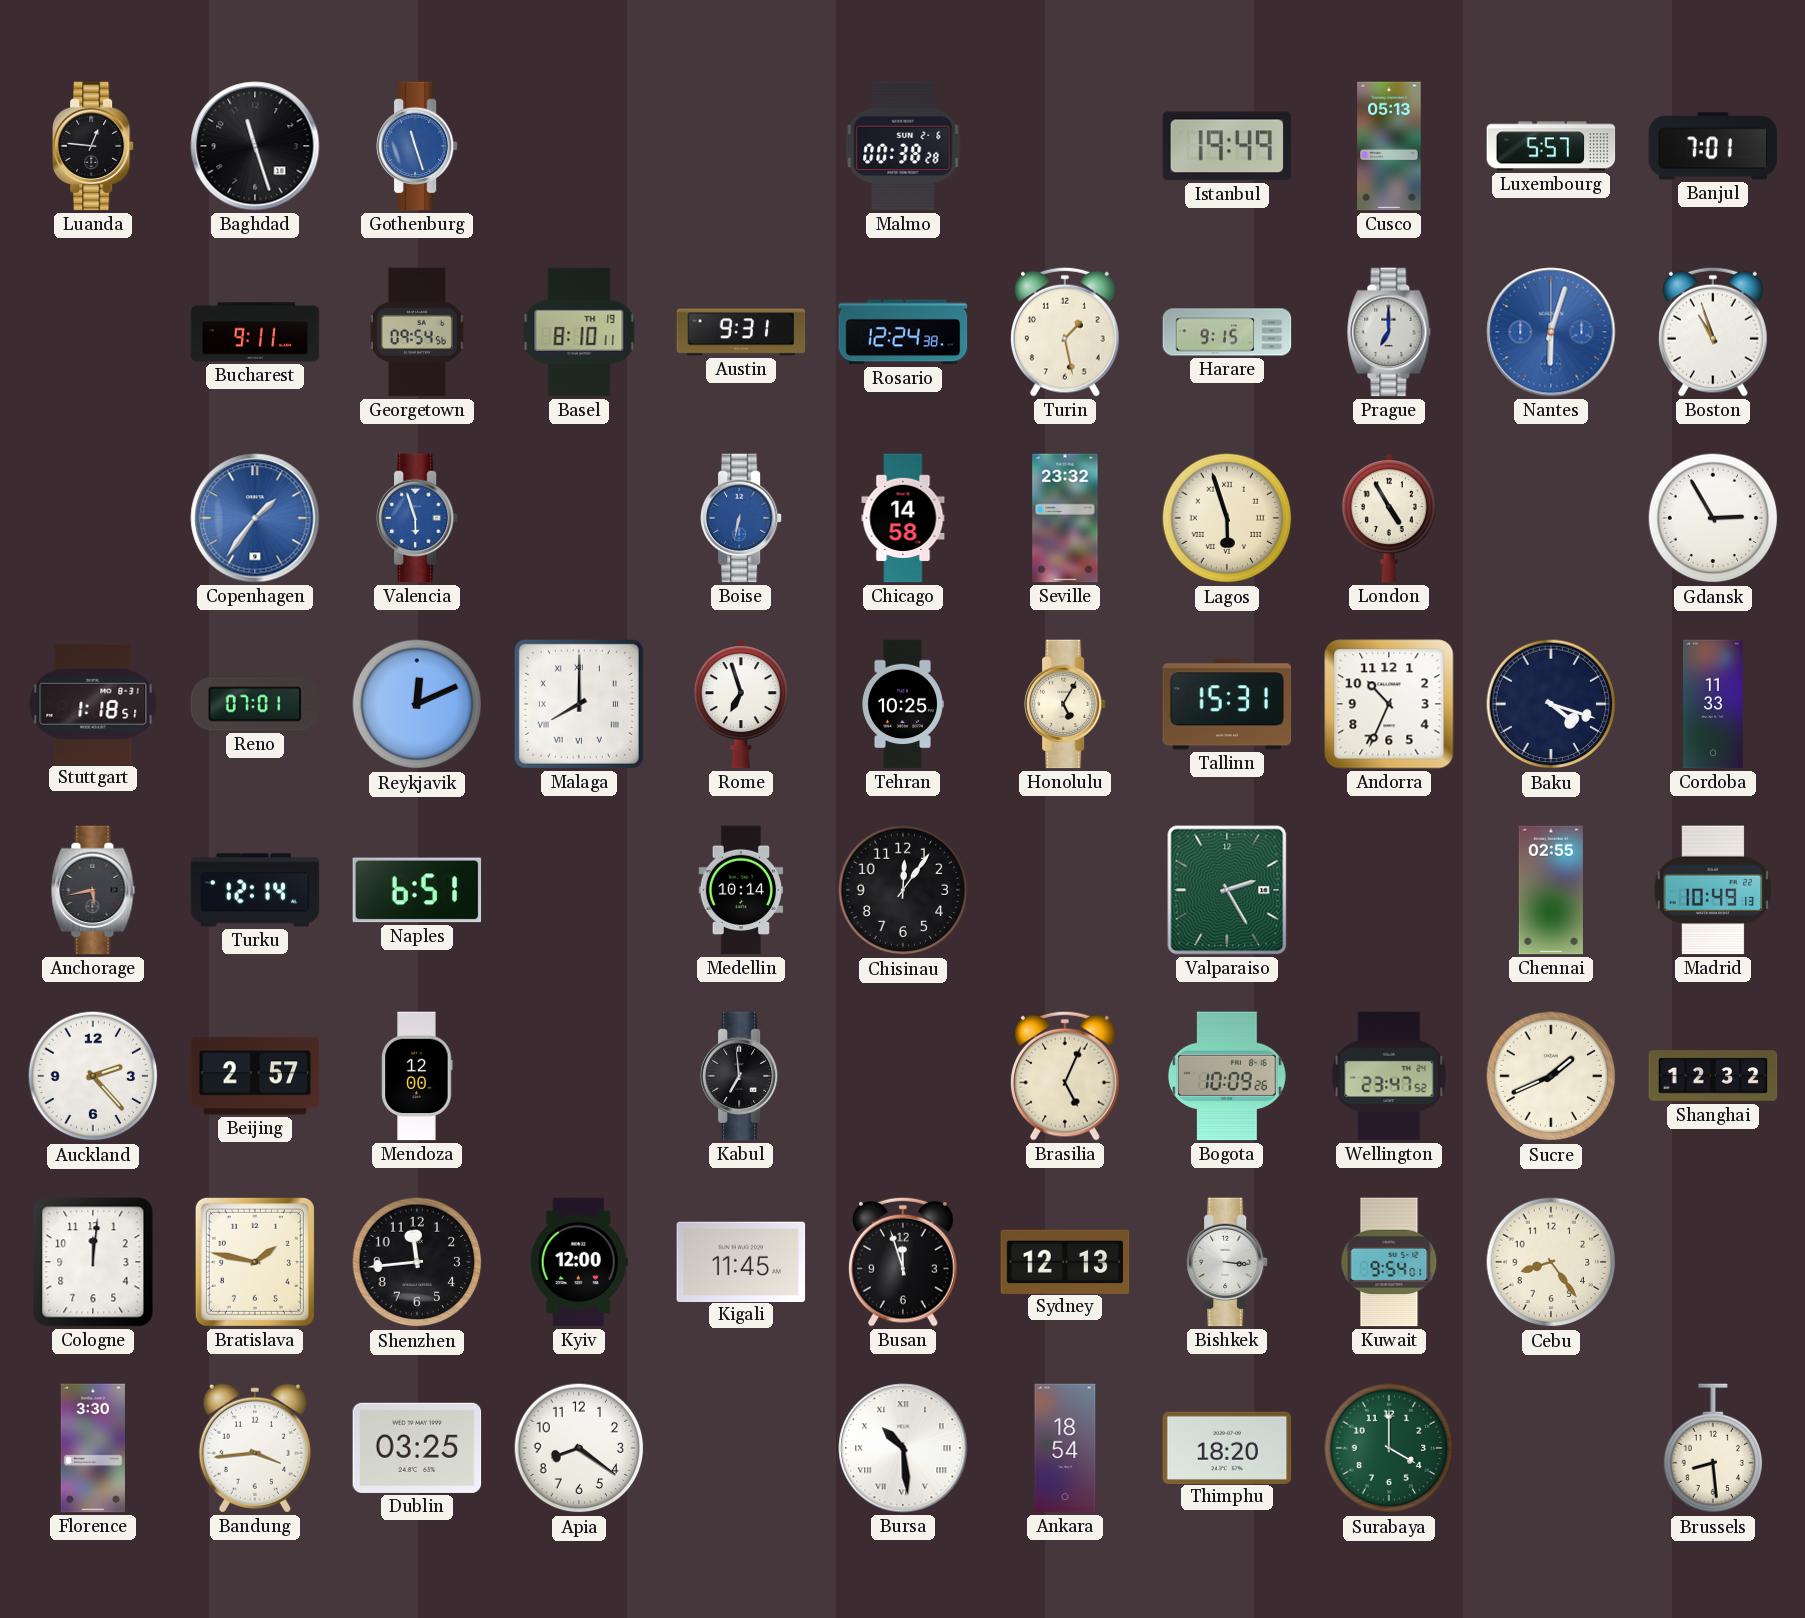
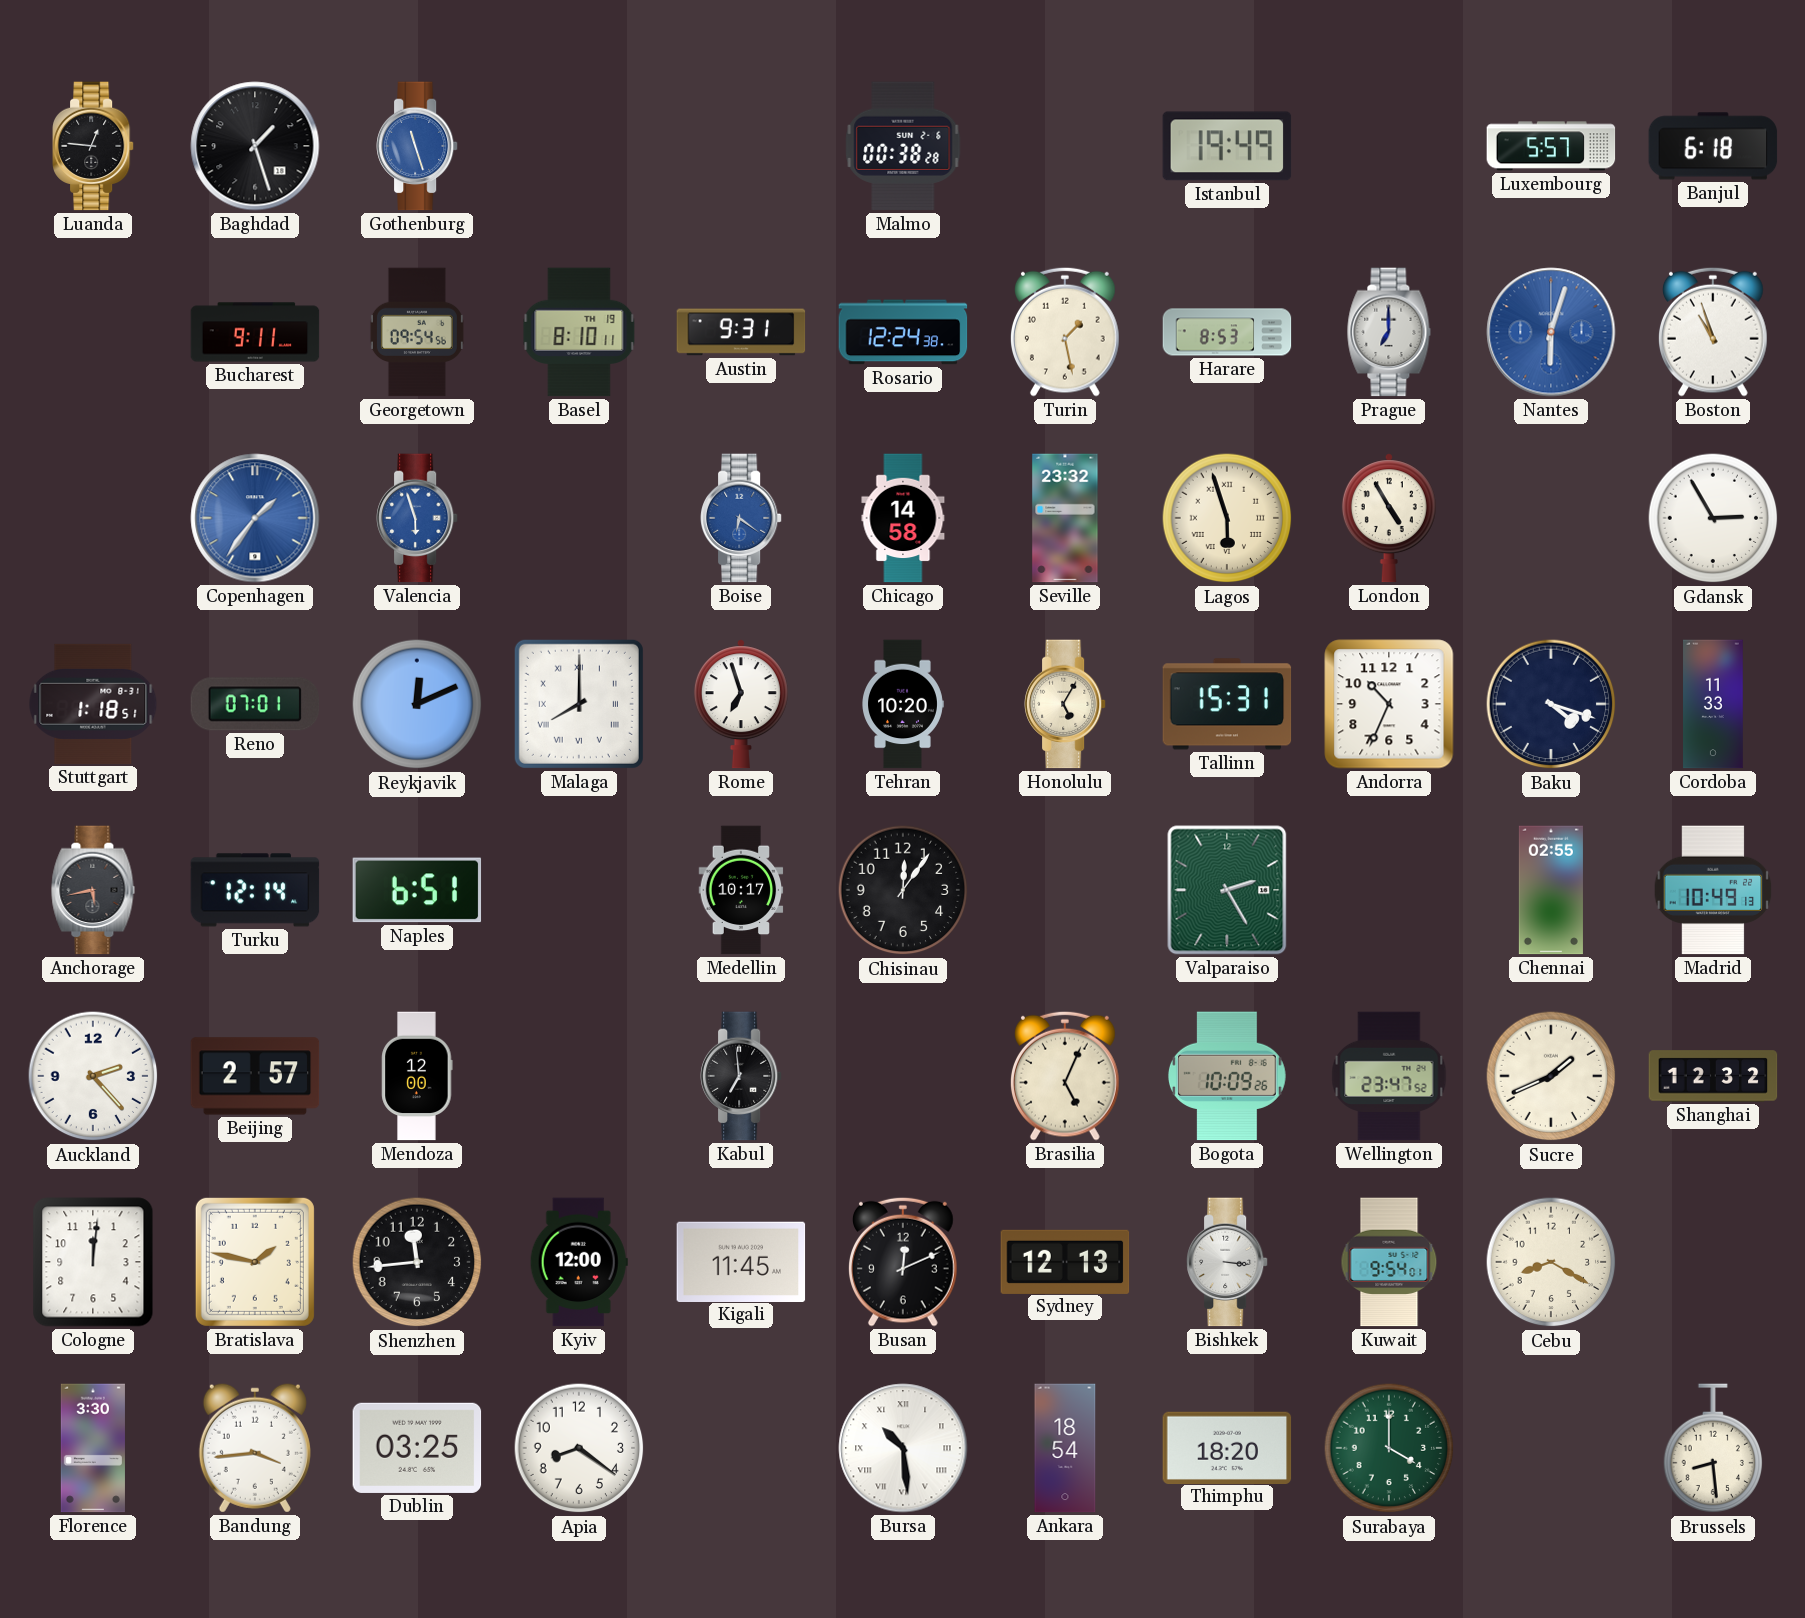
Baghdad: 11:27 -> 1:27
Cusco: 05:13 -> none
Banjul: 7:01 -> 6:18
Harare: 9:15 -> 8:53
Boise: 6:32 -> 6:21
Tehran: 10:25 -> 10:20
Medellin: 10:14 -> 10:17
Busan: 11:57 -> 12:11
Cebu: 8:24 -> 8:20
